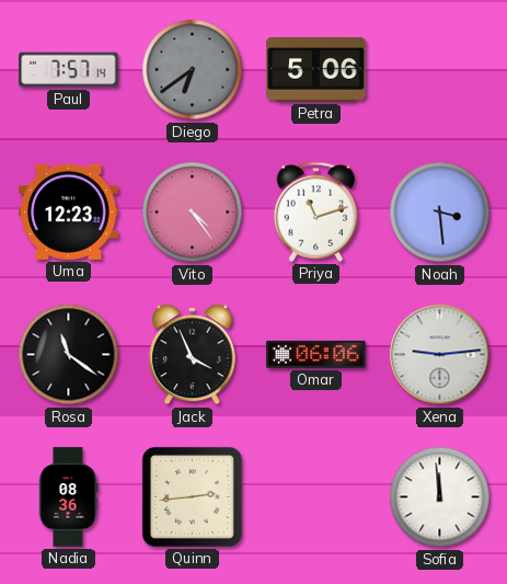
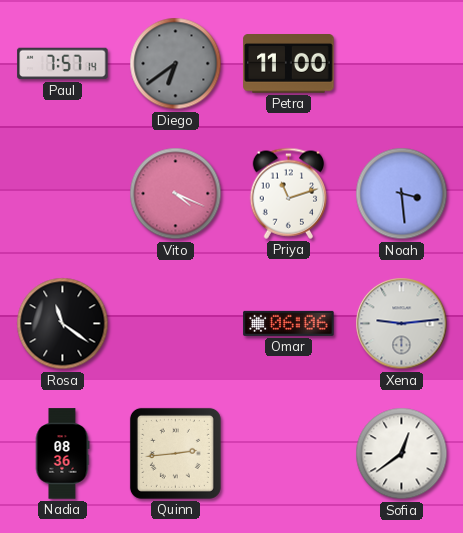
Petra: 5:06 -> 11:00
Uma: 12:23 -> none
Vito: 4:24 -> 4:19
Jack: 3:56 -> none
Sofia: 11:59 -> 12:39
